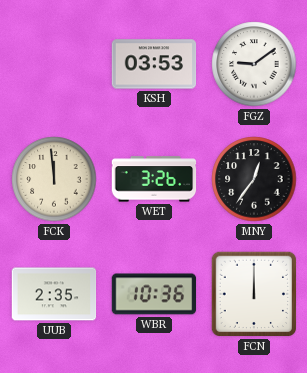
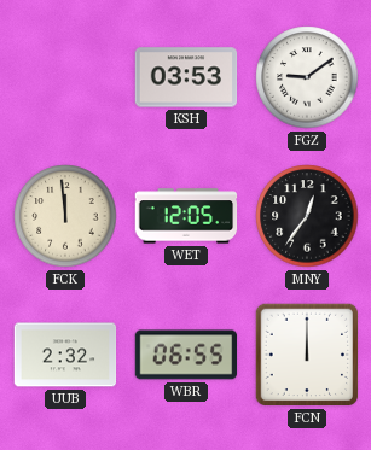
WET: 3:26 -> 12:05
UUB: 2:35 -> 2:32
WBR: 10:36 -> 06:55
